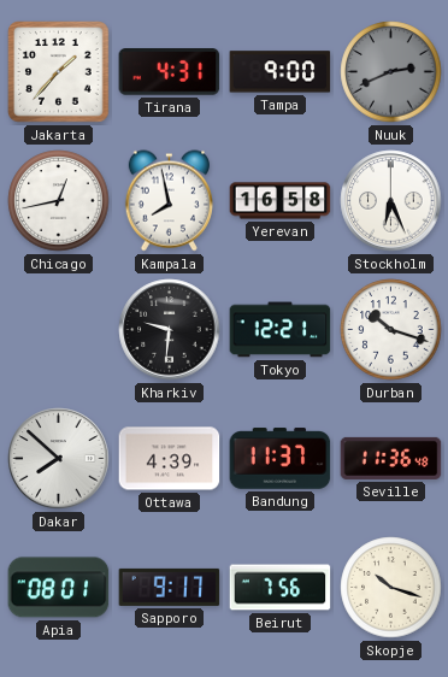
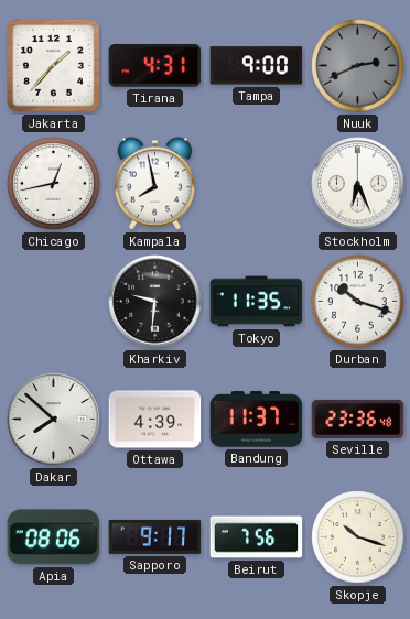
Yerevan: 16:58 -> none
Tokyo: 12:21 -> 11:35
Seville: 11:36 -> 23:36
Apia: 08:01 -> 08:06
